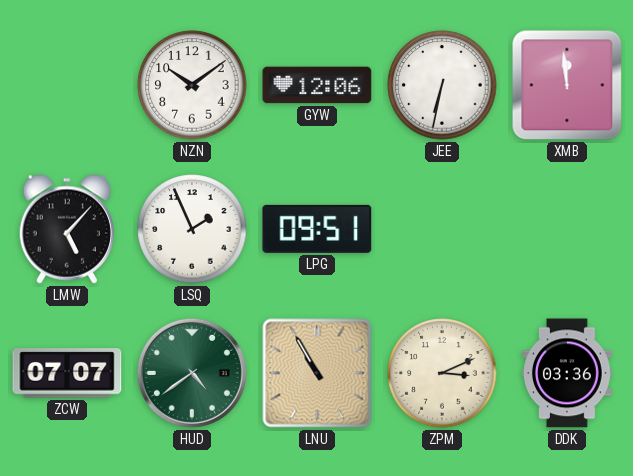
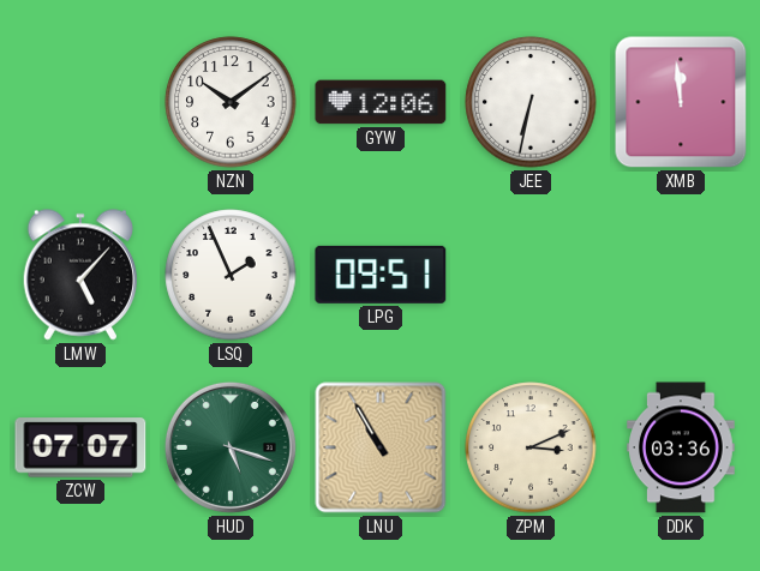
HUD: 4:39 -> 5:18
